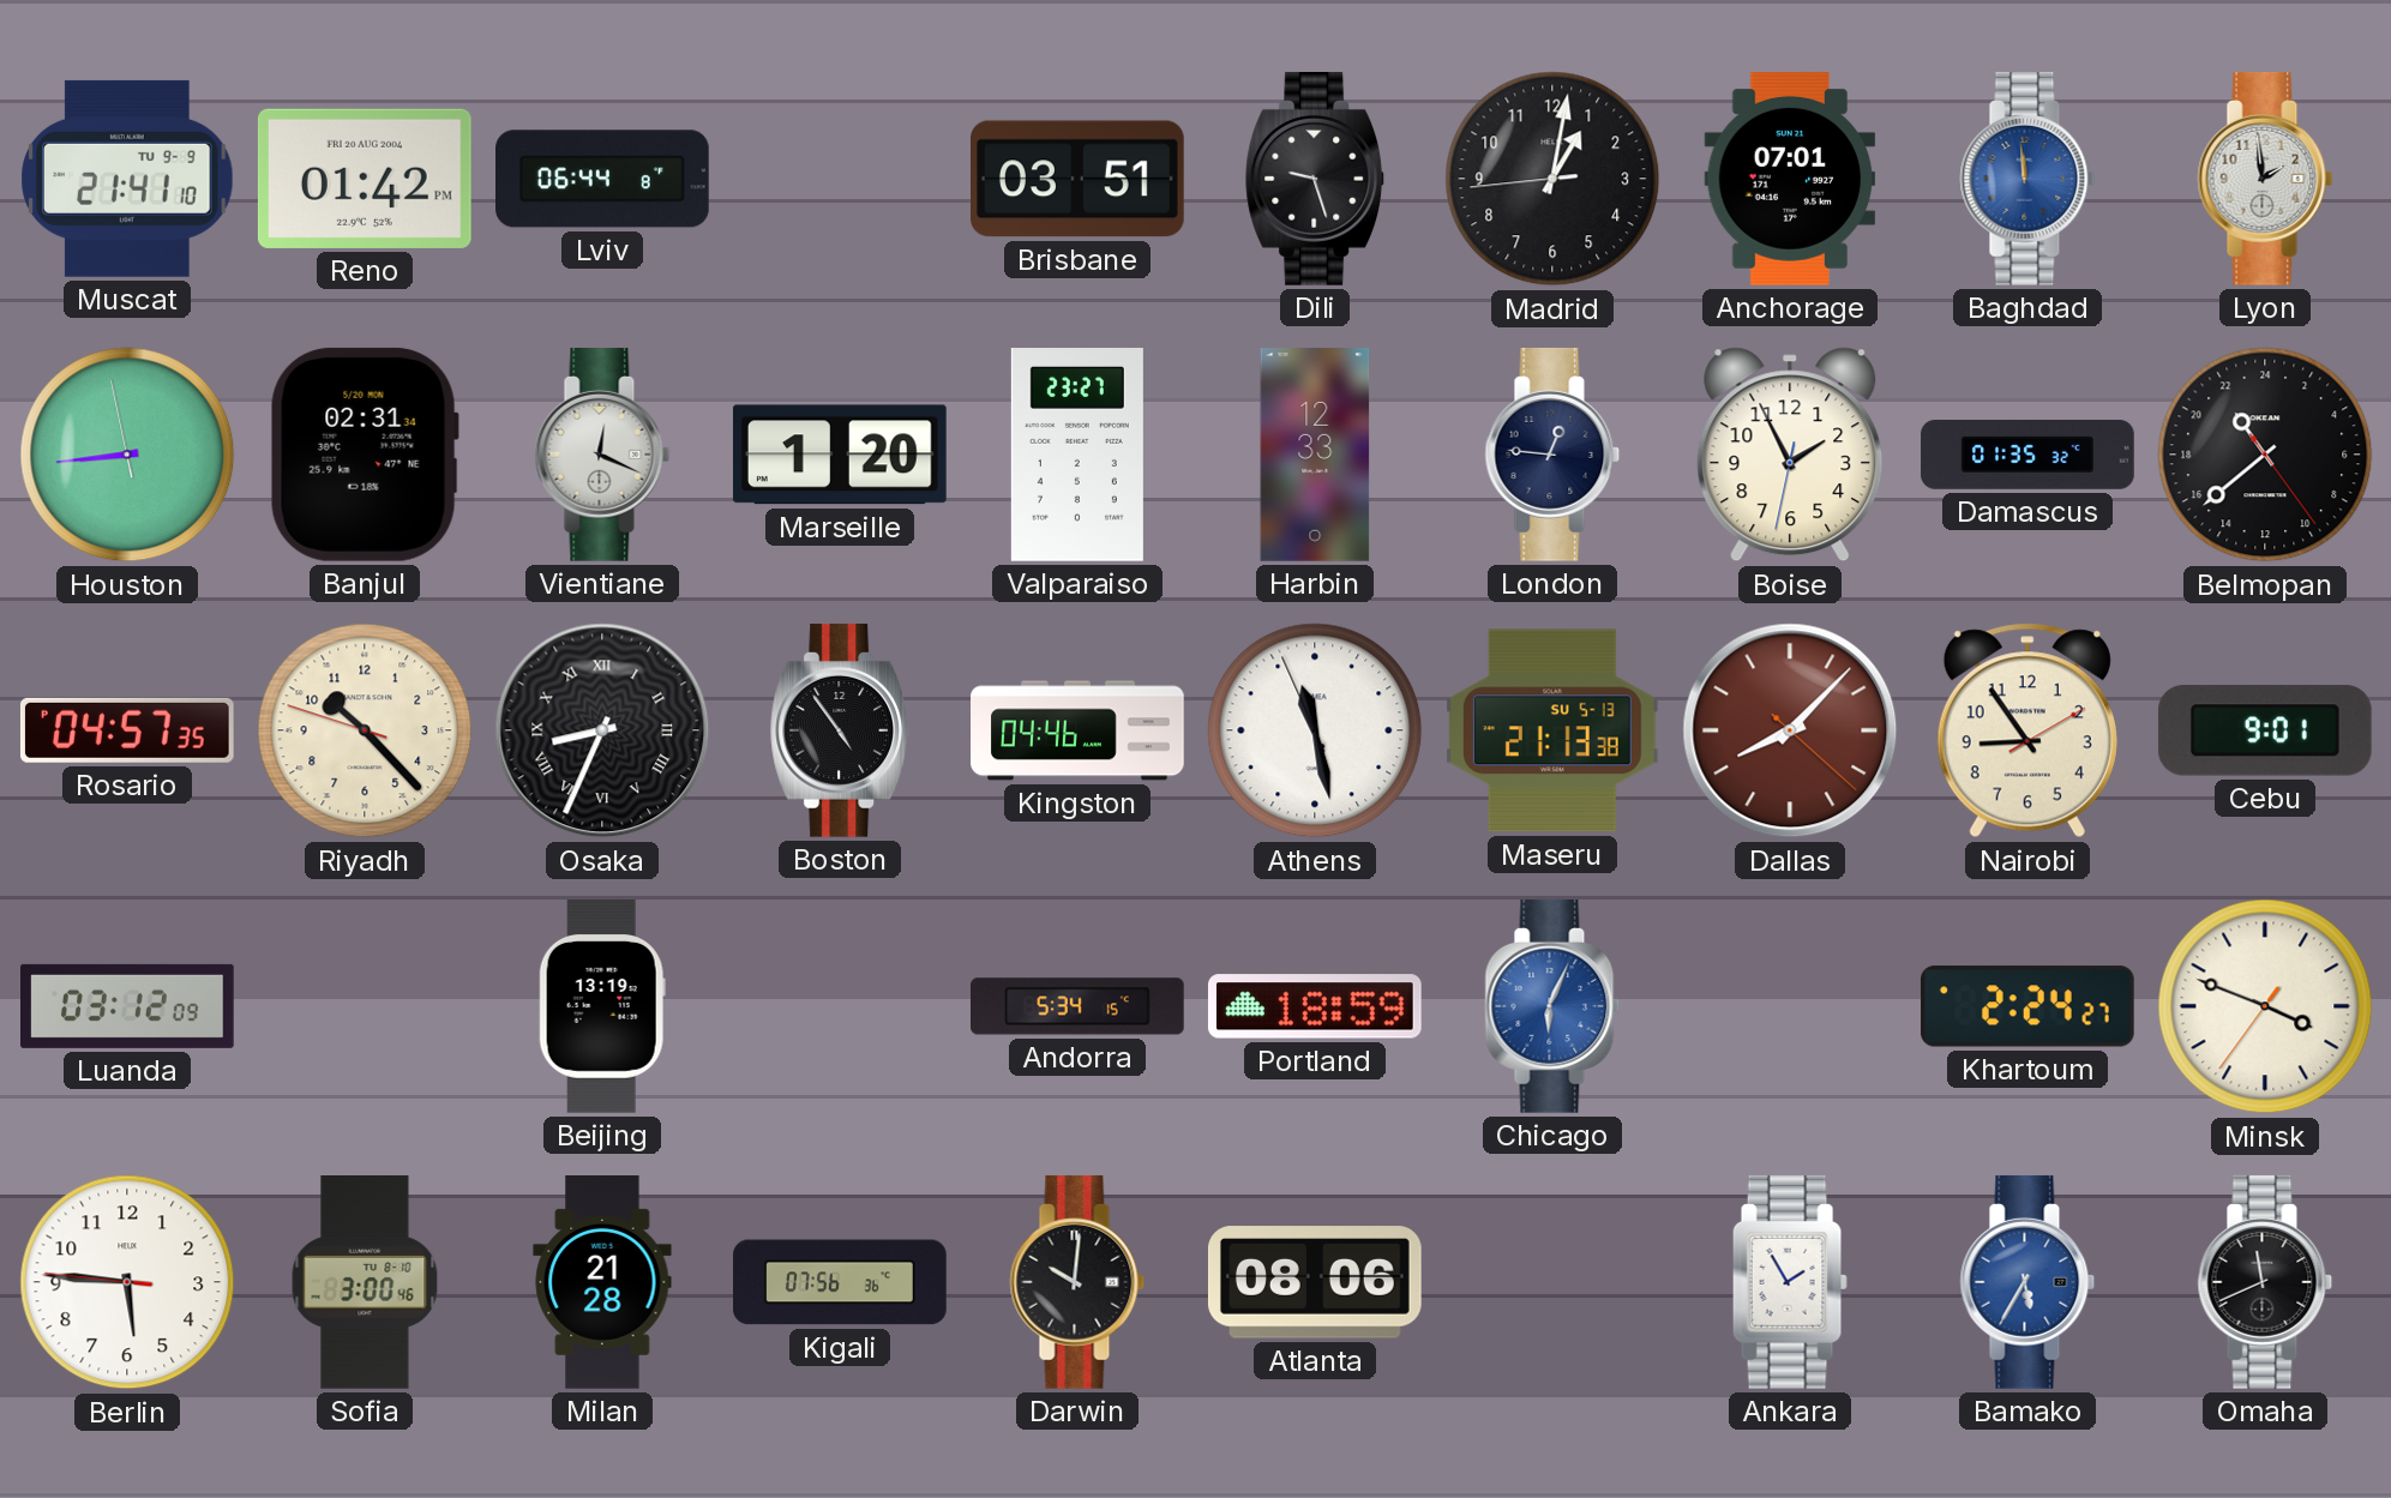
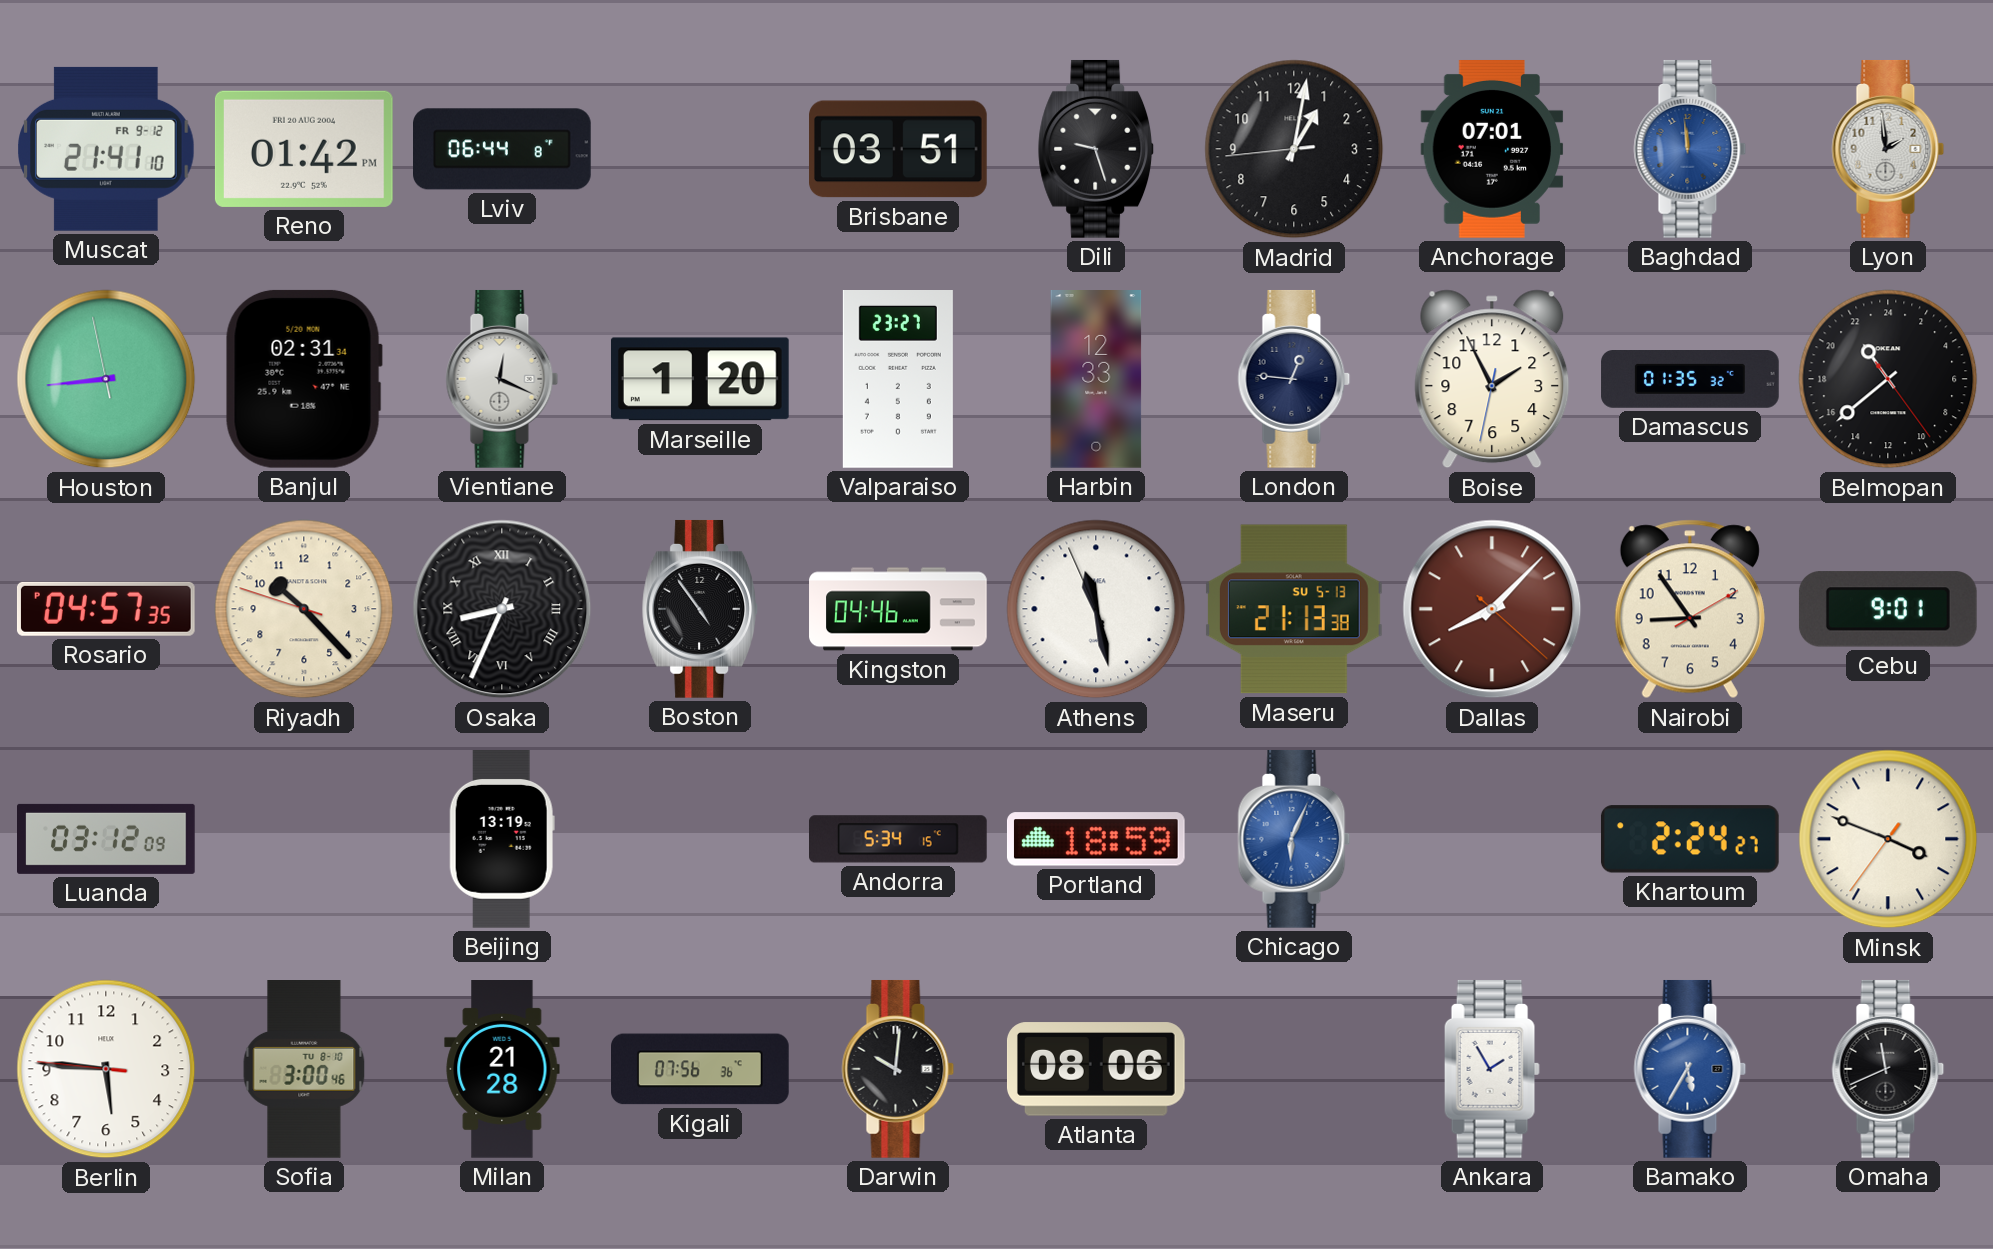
Muscat date: TU 9-9 -> FR 9-12
